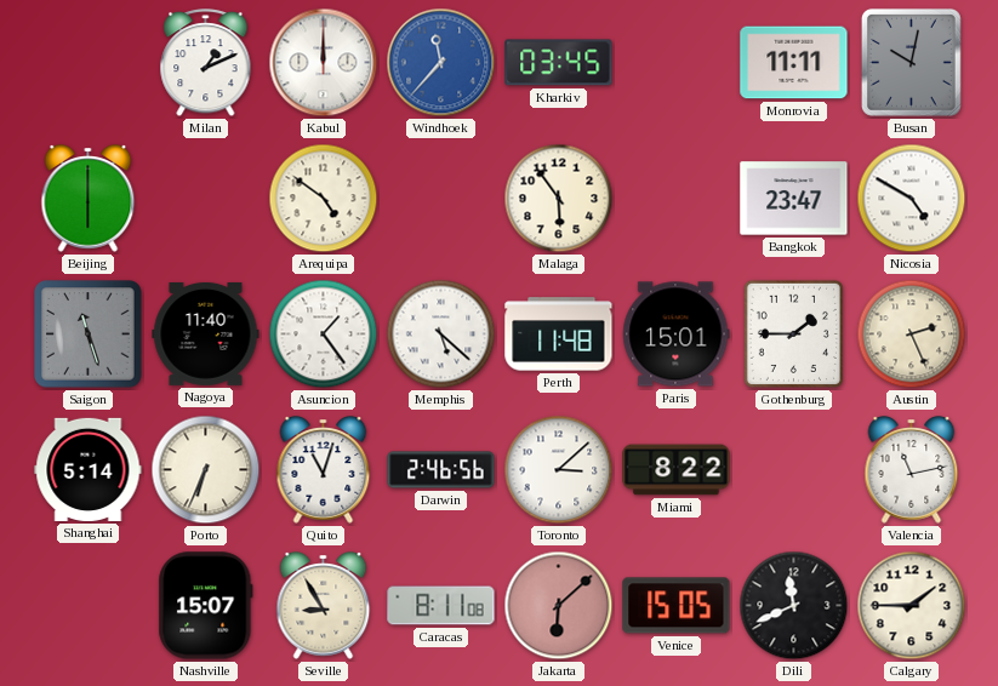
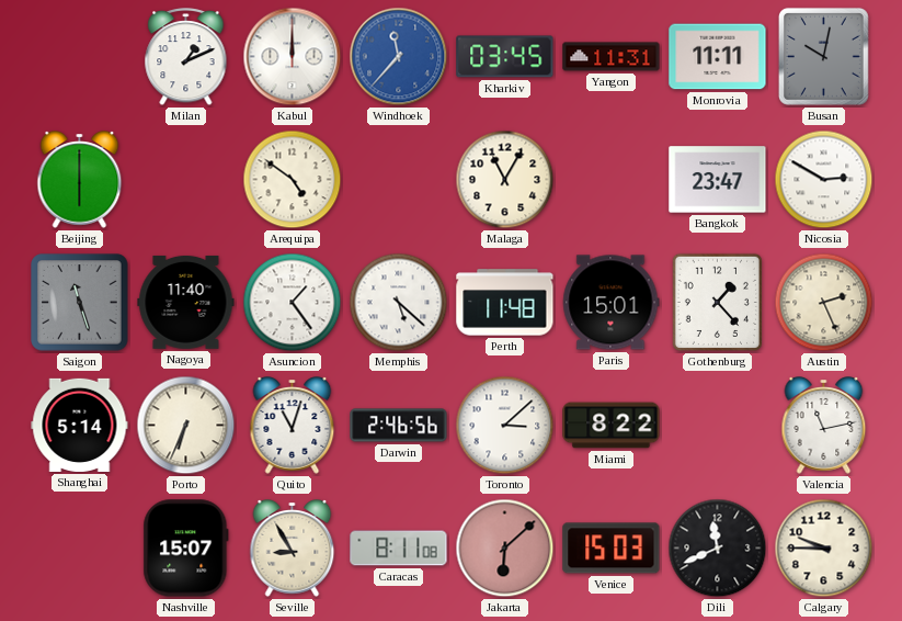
Yangon: none -> 11:31
Malaga: 5:54 -> 11:05
Nicosia: 4:50 -> 2:50
Gothenburg: 1:45 -> 1:23
Venice: 15:05 -> 15:03
Calgary: 1:45 -> 9:45
